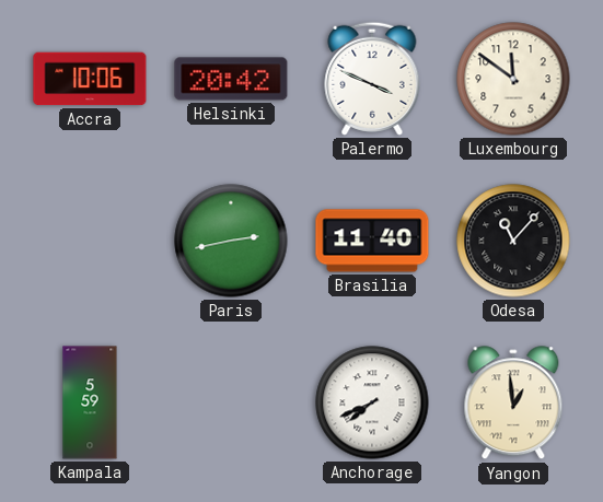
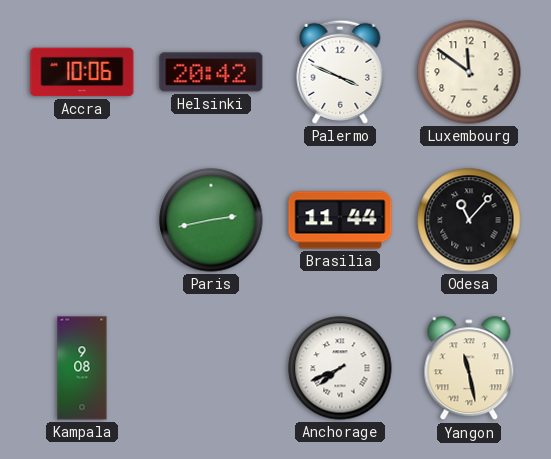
Brasilia: 11:40 -> 11:44
Kampala: 5:59 -> 9:08
Yangon: 12:59 -> 11:28
